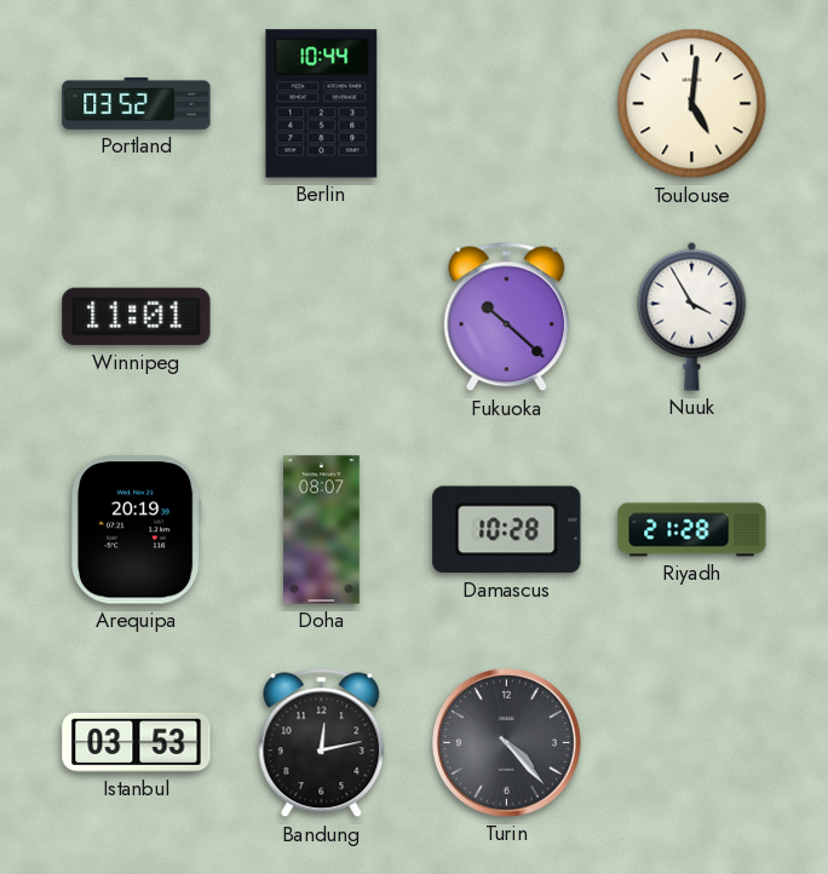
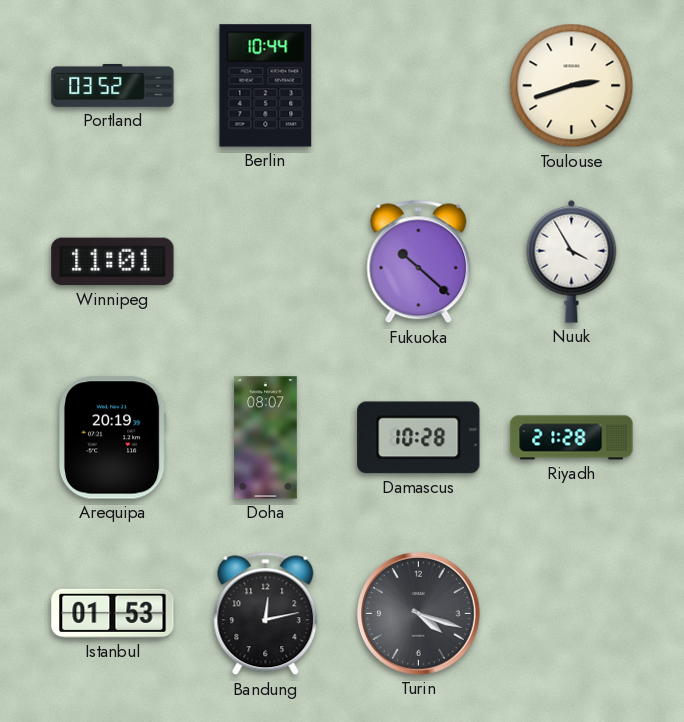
Toulouse: 5:01 -> 2:42
Istanbul: 03:53 -> 01:53
Turin: 4:23 -> 4:18
